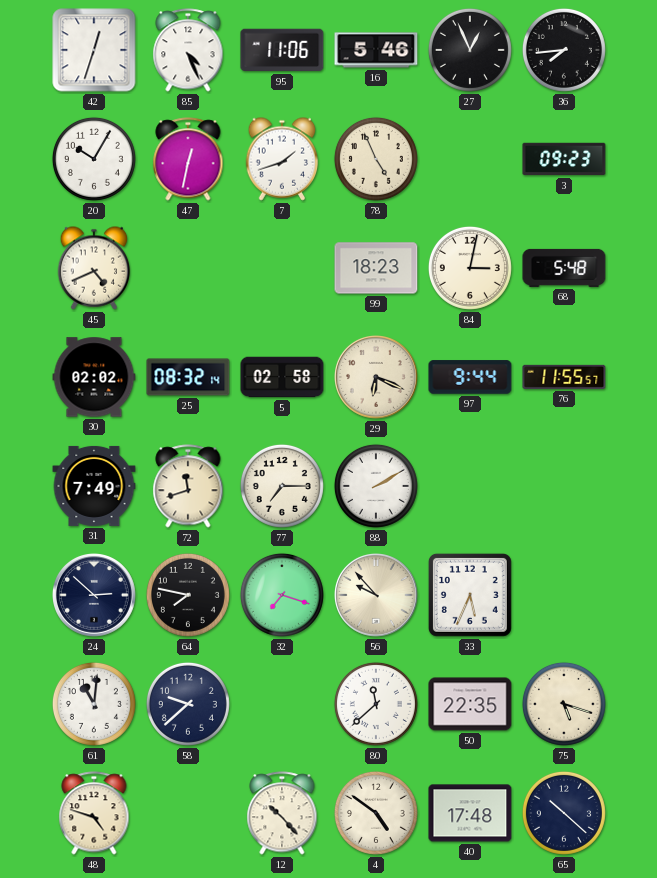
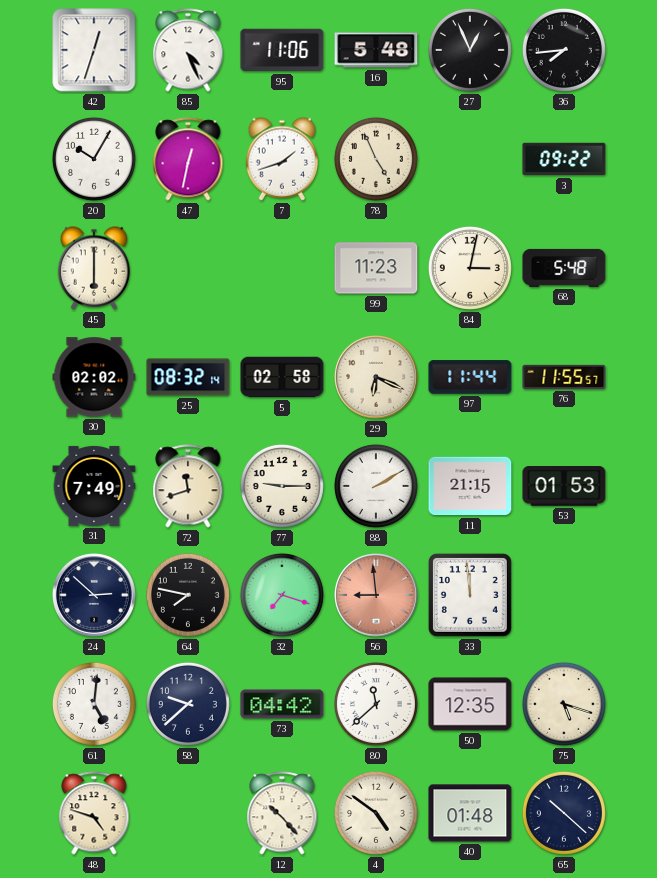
16: 5:46 -> 5:48
3: 09:23 -> 09:22
45: 4:41 -> 6:00
99: 18:23 -> 11:23
97: 9:44 -> 11:44
77: 7:15 -> 9:15
11: none -> 21:15
53: none -> 01:53
56: 9:53 -> 8:59
56 dial: cream -> salmon
33: 5:34 -> 11:59
61: 11:01 -> 5:01
73: none -> 04:42
50: 22:35 -> 12:35
40: 17:48 -> 01:48
